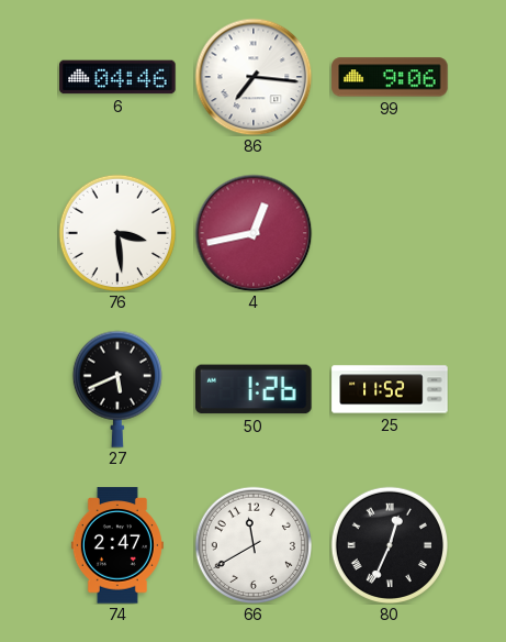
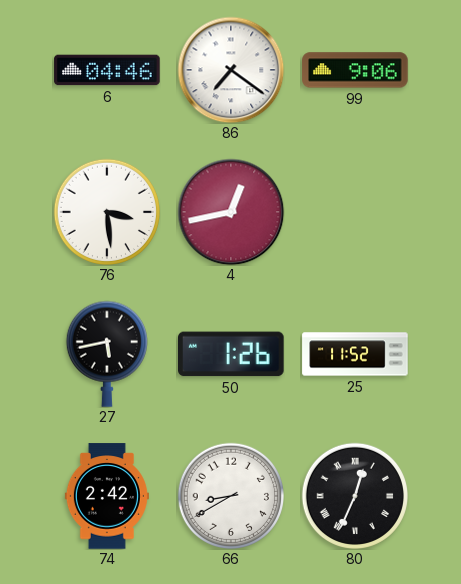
86: 7:16 -> 7:21
27: 5:41 -> 5:43
74: 2:47 -> 2:42
66: 11:40 -> 8:40
